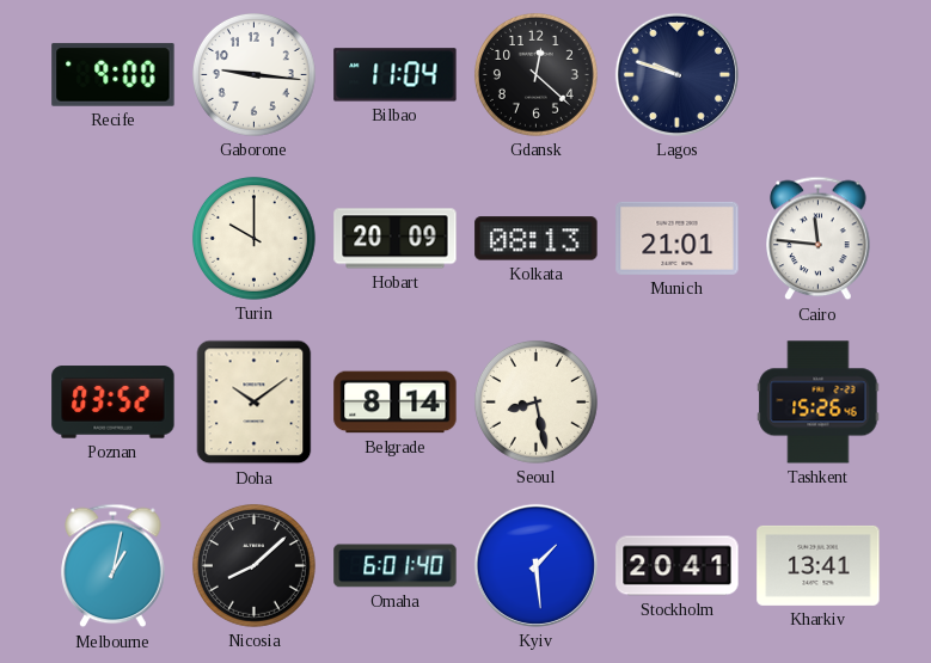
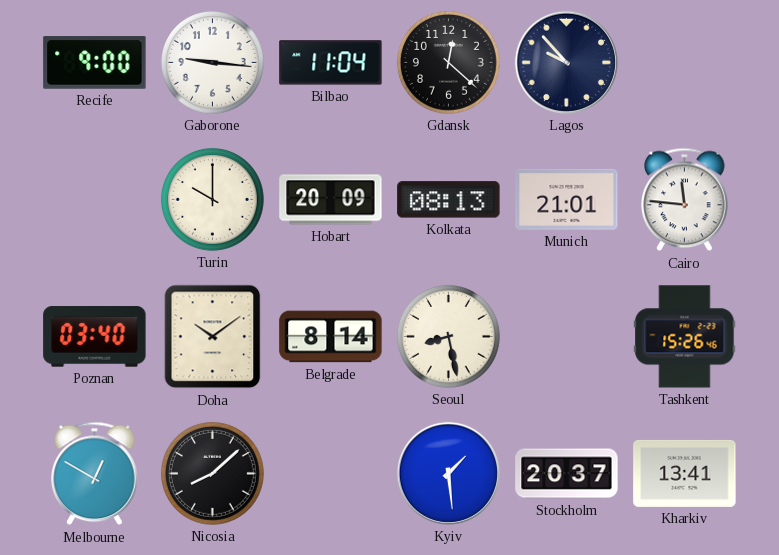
Lagos: 9:48 -> 9:53
Poznan: 03:52 -> 03:40
Melbourne: 1:02 -> 12:50
Omaha: 6:01 -> none
Stockholm: 20:41 -> 20:37
